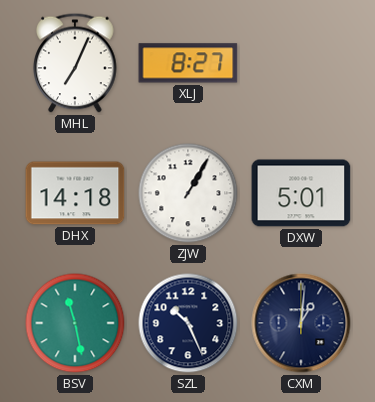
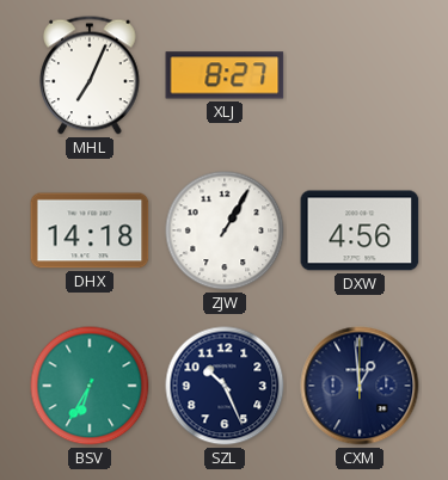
DXW: 5:01 -> 4:56
BSV: 11:28 -> 6:35
CXM: 1:01 -> 12:59
